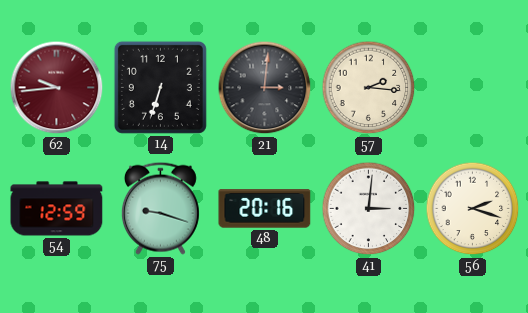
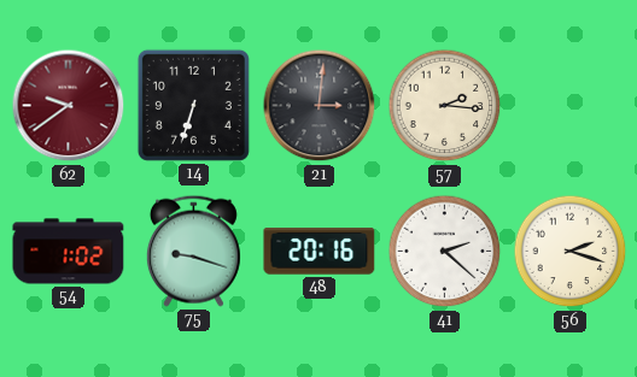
62: 9:44 -> 9:39
54: 12:59 -> 1:02
41: 3:01 -> 2:22
